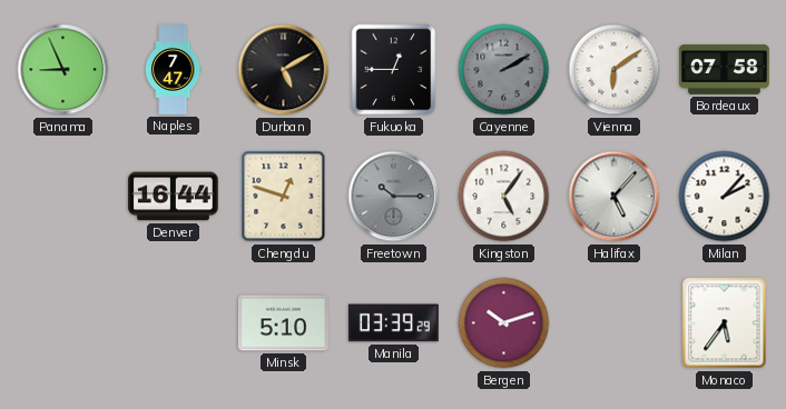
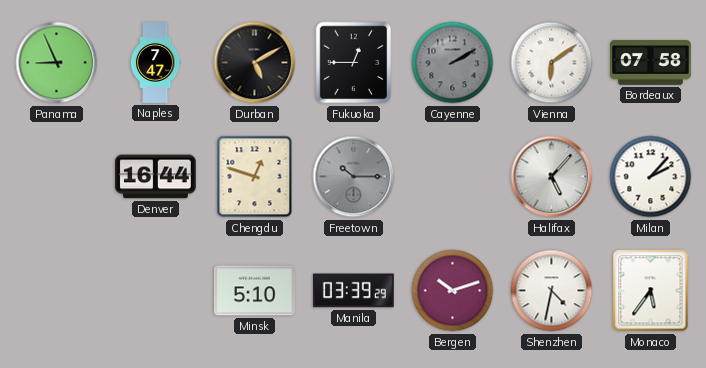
Kingston: 5:06 -> none
Shenzhen: none -> 4:32
